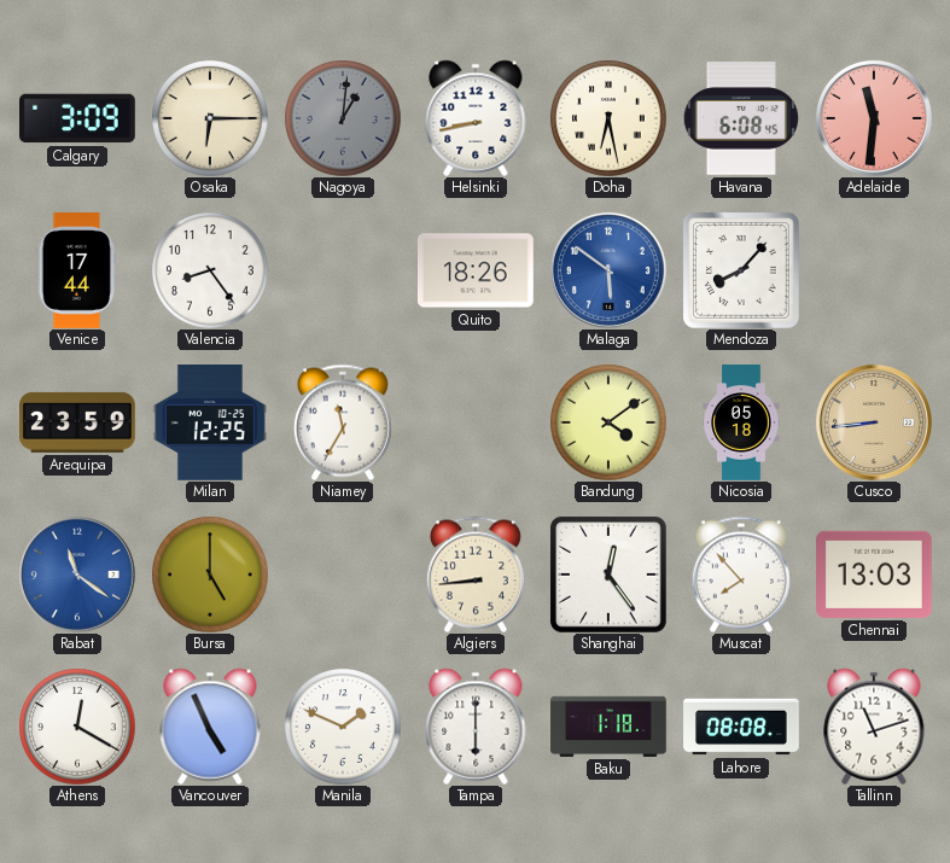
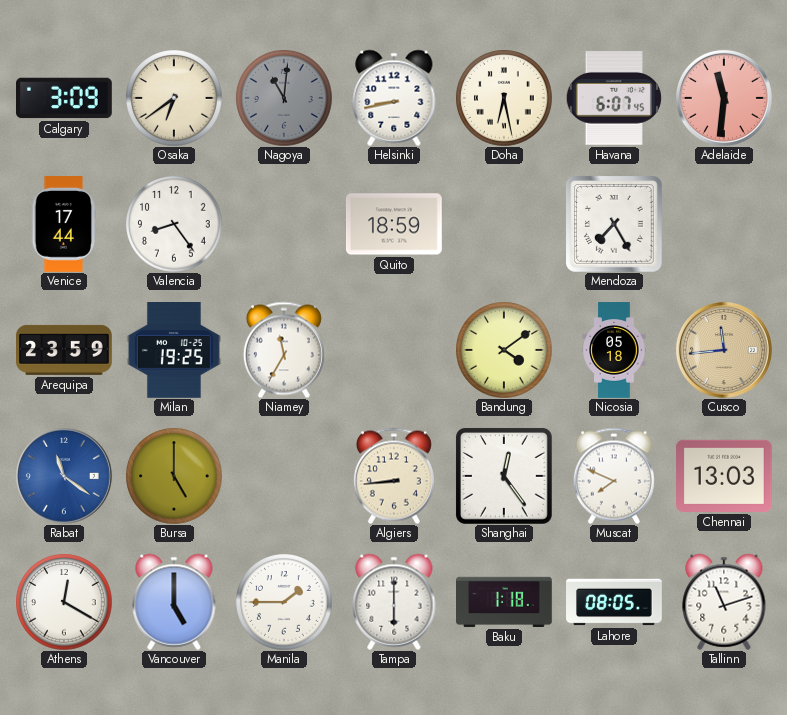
Osaka: 6:15 -> 6:39
Nagoya: 1:01 -> 11:01
Havana: 6:08 -> 6:07
Quito: 18:26 -> 18:59
Malaga: 5:51 -> none
Mendoza: 8:07 -> 7:25
Milan: 12:25 -> 19:25
Cusco: 8:44 -> 11:44
Muscat: 7:53 -> 7:49
Vancouver: 4:56 -> 5:00
Manila: 1:49 -> 1:45
Lahore: 08:08 -> 08:05
